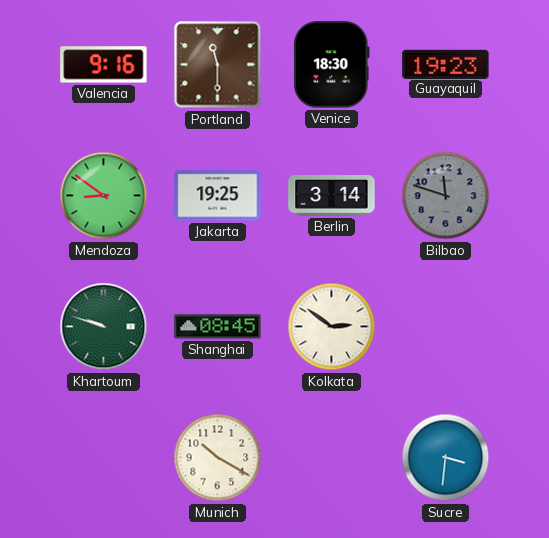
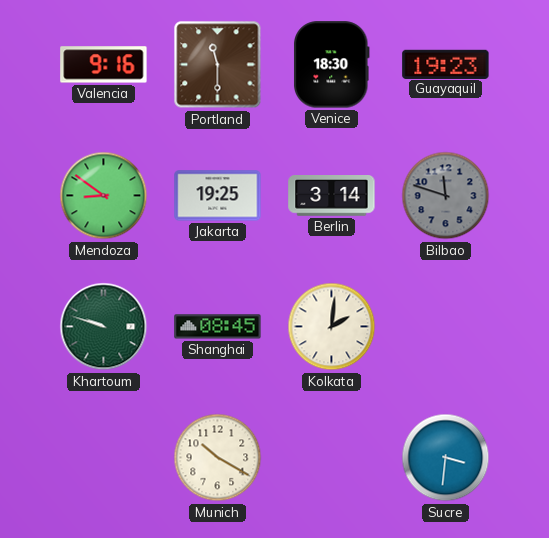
Kolkata: 2:51 -> 2:01
